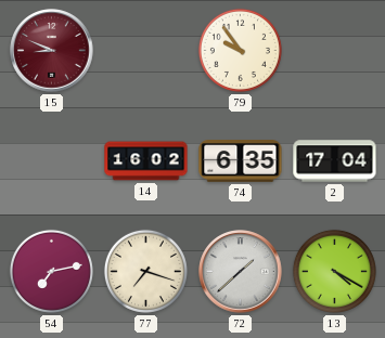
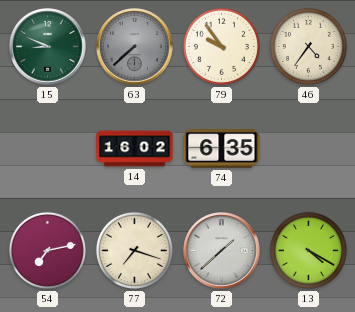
15 dial: burgundy -> green
63: none -> 7:38
46: none -> 4:36
2: 17:04 -> none
